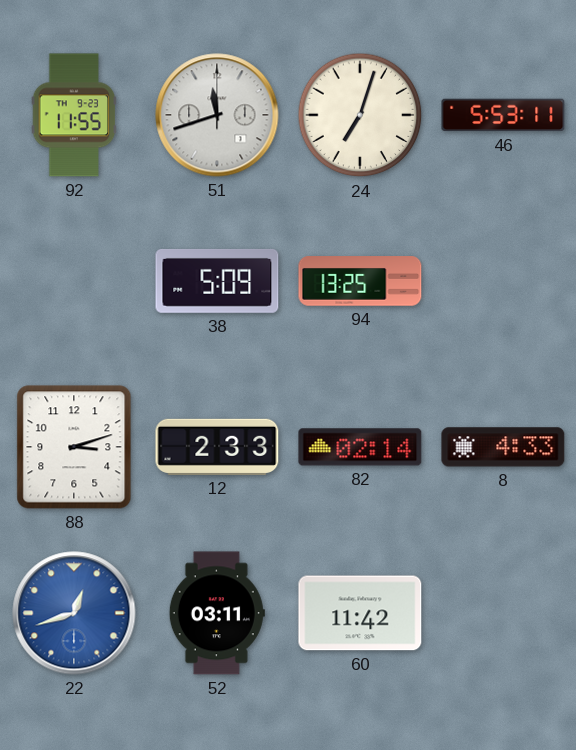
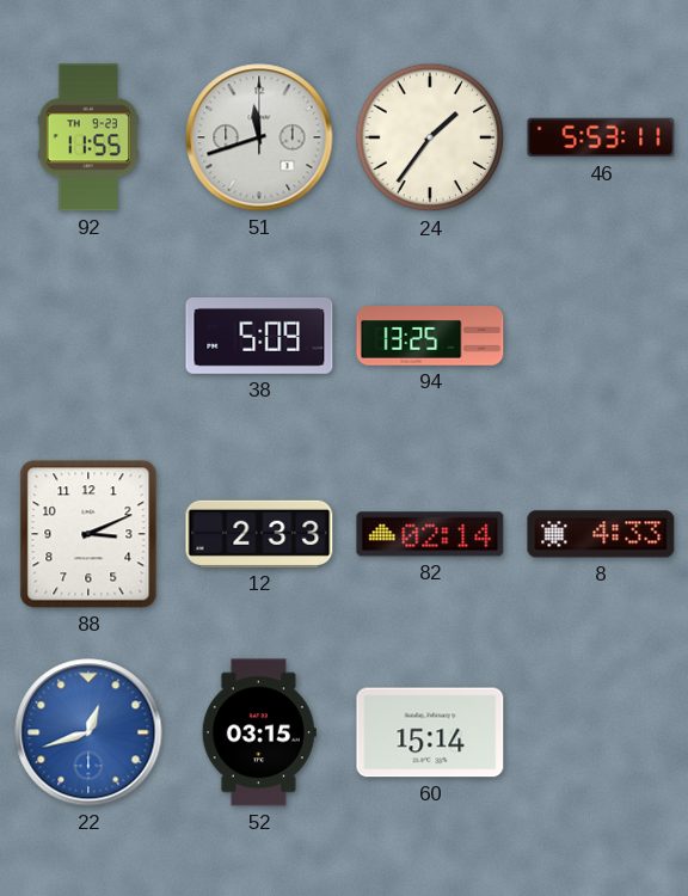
24: 7:03 -> 1:36
88: 3:12 -> 3:11
52: 03:11 -> 03:15
60: 11:42 -> 15:14
